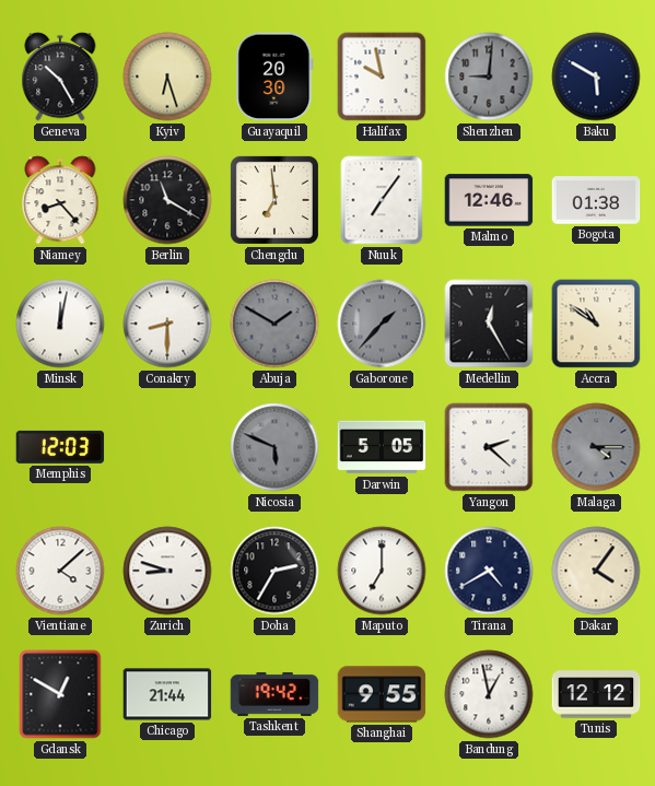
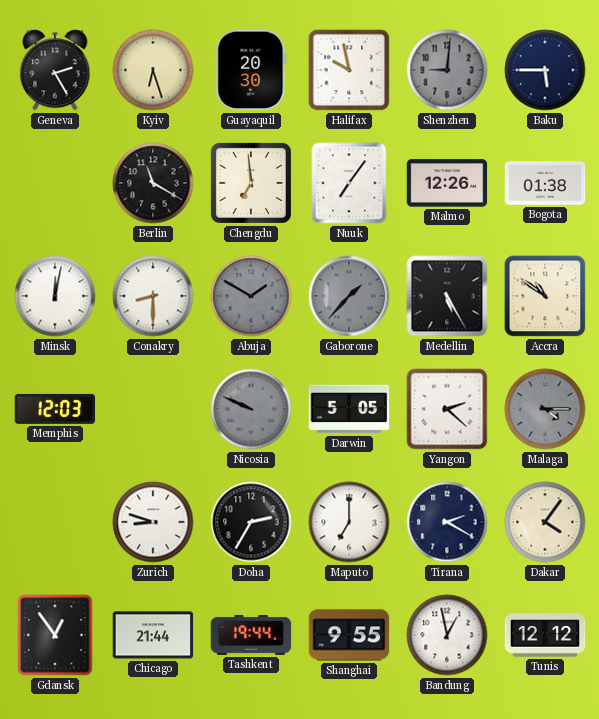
Geneva: 10:25 -> 2:25
Baku: 5:50 -> 5:45
Niamey: 8:23 -> none
Malmo: 12:46 -> 12:26
Medellin: 12:25 -> 5:25
Nicosia: 5:49 -> 9:49
Vientiane: 4:08 -> none
Tirana: 4:40 -> 2:20
Gdansk: 12:50 -> 12:54
Tashkent: 19:42 -> 19:44
